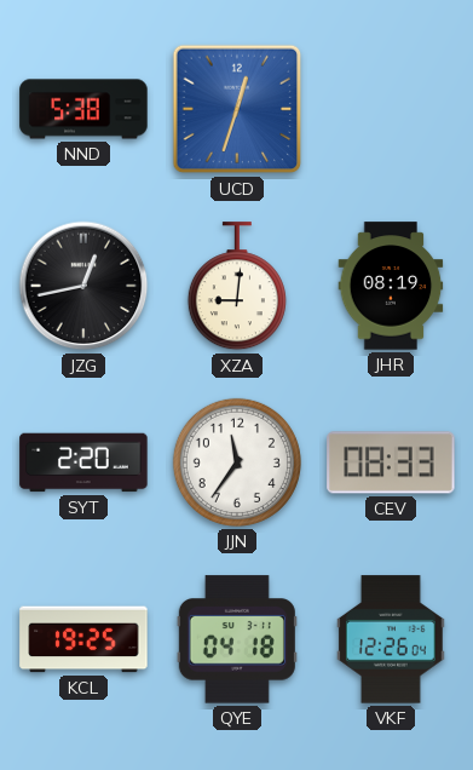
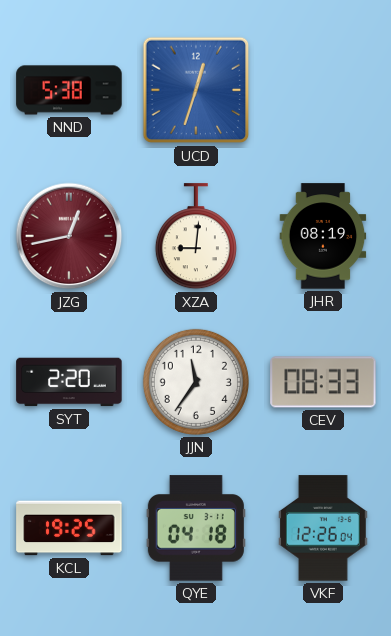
JZG dial: black -> burgundy
